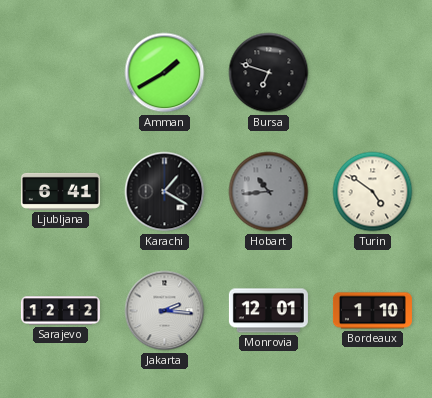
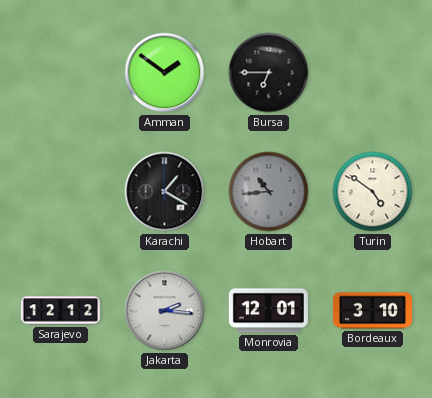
Amman: 1:40 -> 1:51
Bursa: 6:48 -> 6:45
Ljubljana: 6:41 -> none
Bordeaux: 1:10 -> 3:10
